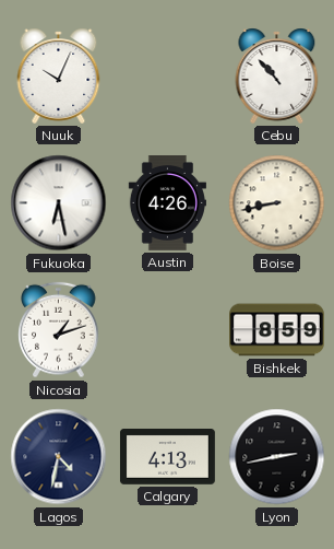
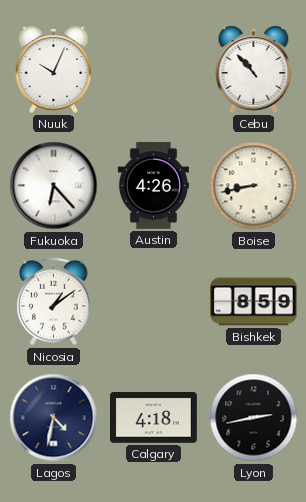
Fukuoka: 6:28 -> 6:23
Nicosia: 1:12 -> 1:09
Calgary: 4:13 -> 4:18
